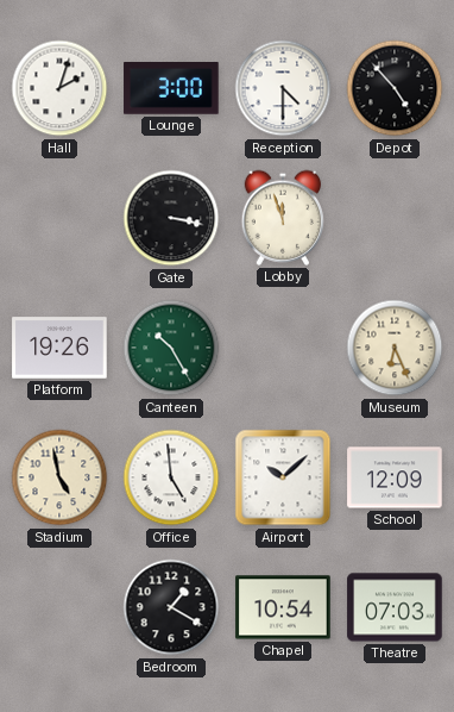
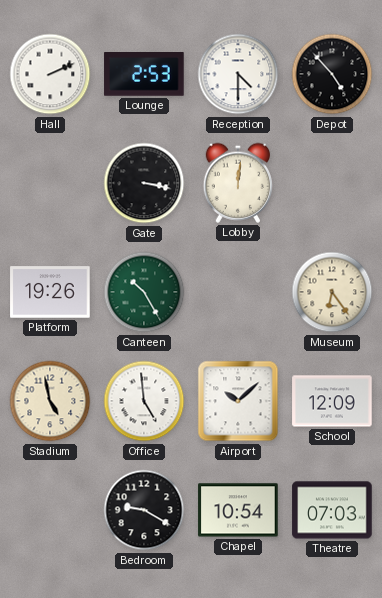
Hall: 2:03 -> 2:11
Lounge: 3:00 -> 2:53
Lobby: 11:57 -> 12:01
Museum: 6:26 -> 6:24
Bedroom: 1:20 -> 9:20
